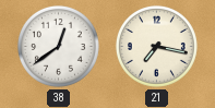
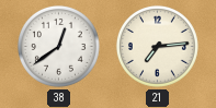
21: 7:17 -> 7:14
